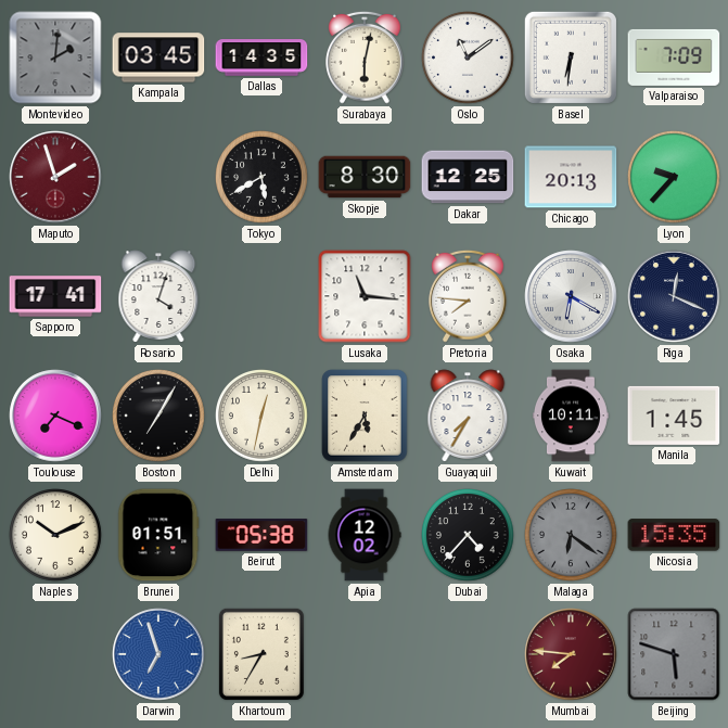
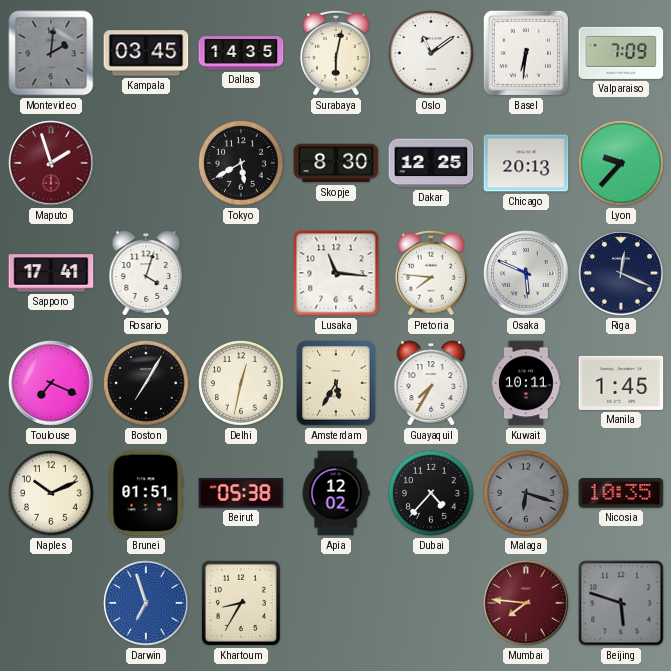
Osaka: 6:20 -> 5:49
Malaga: 6:21 -> 6:18
Nicosia: 15:35 -> 10:35
